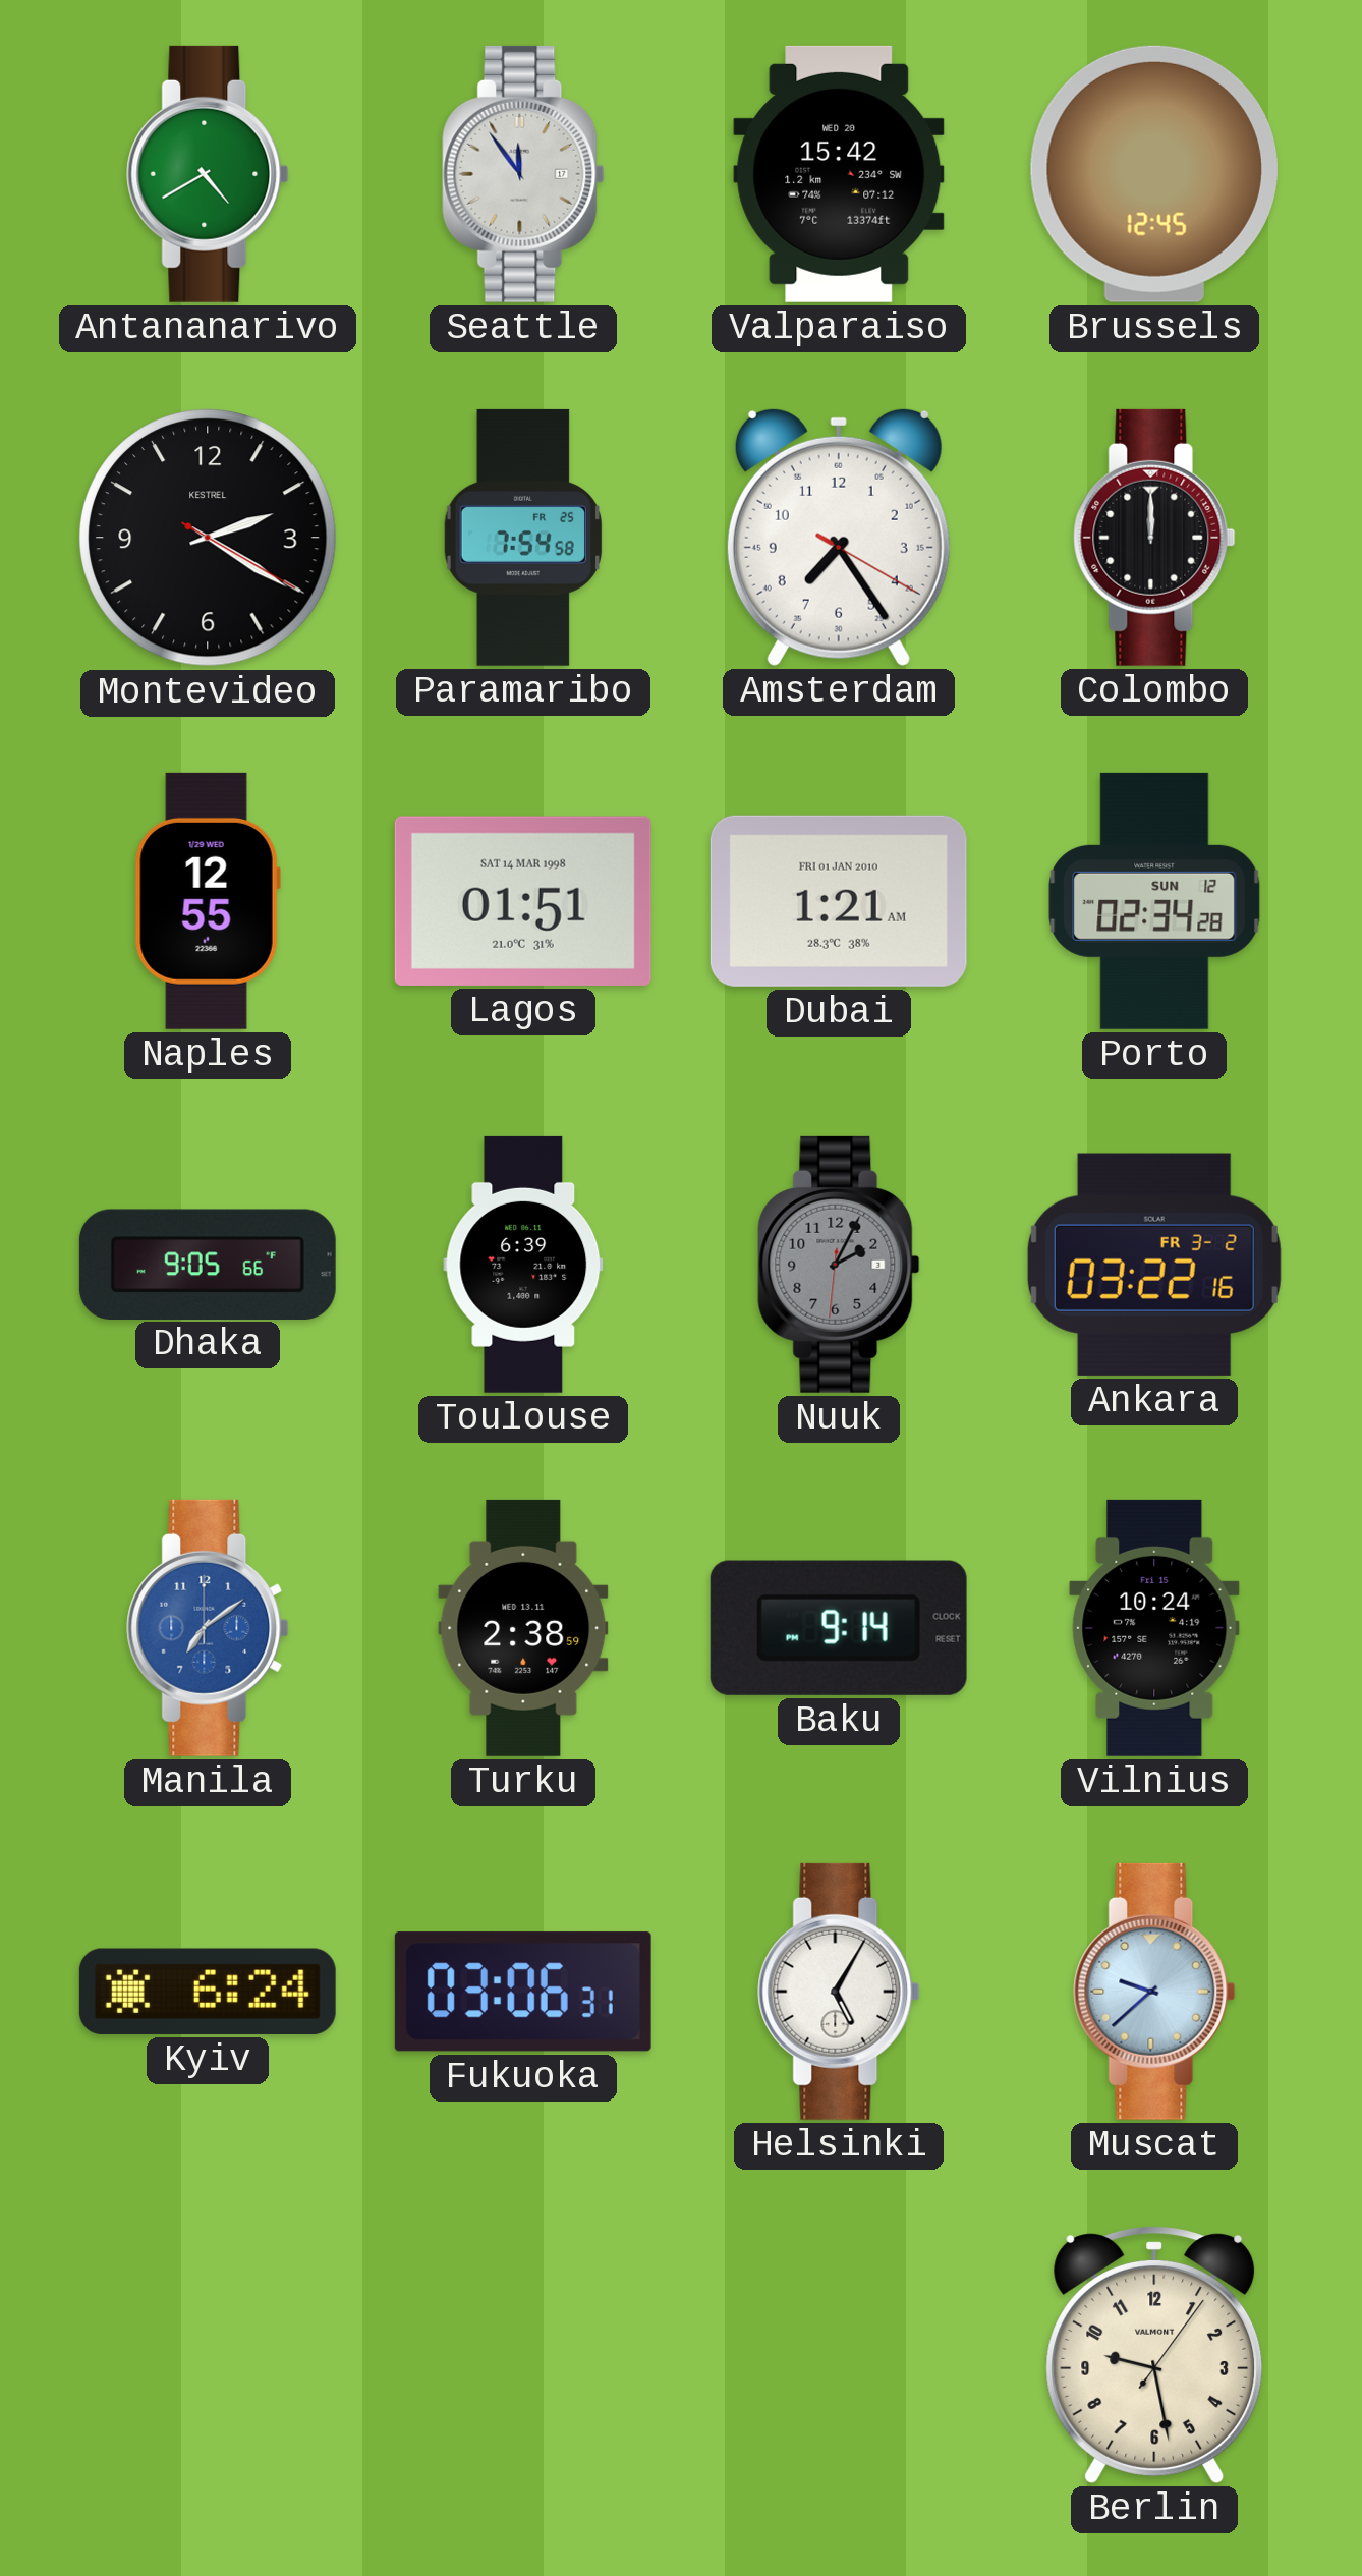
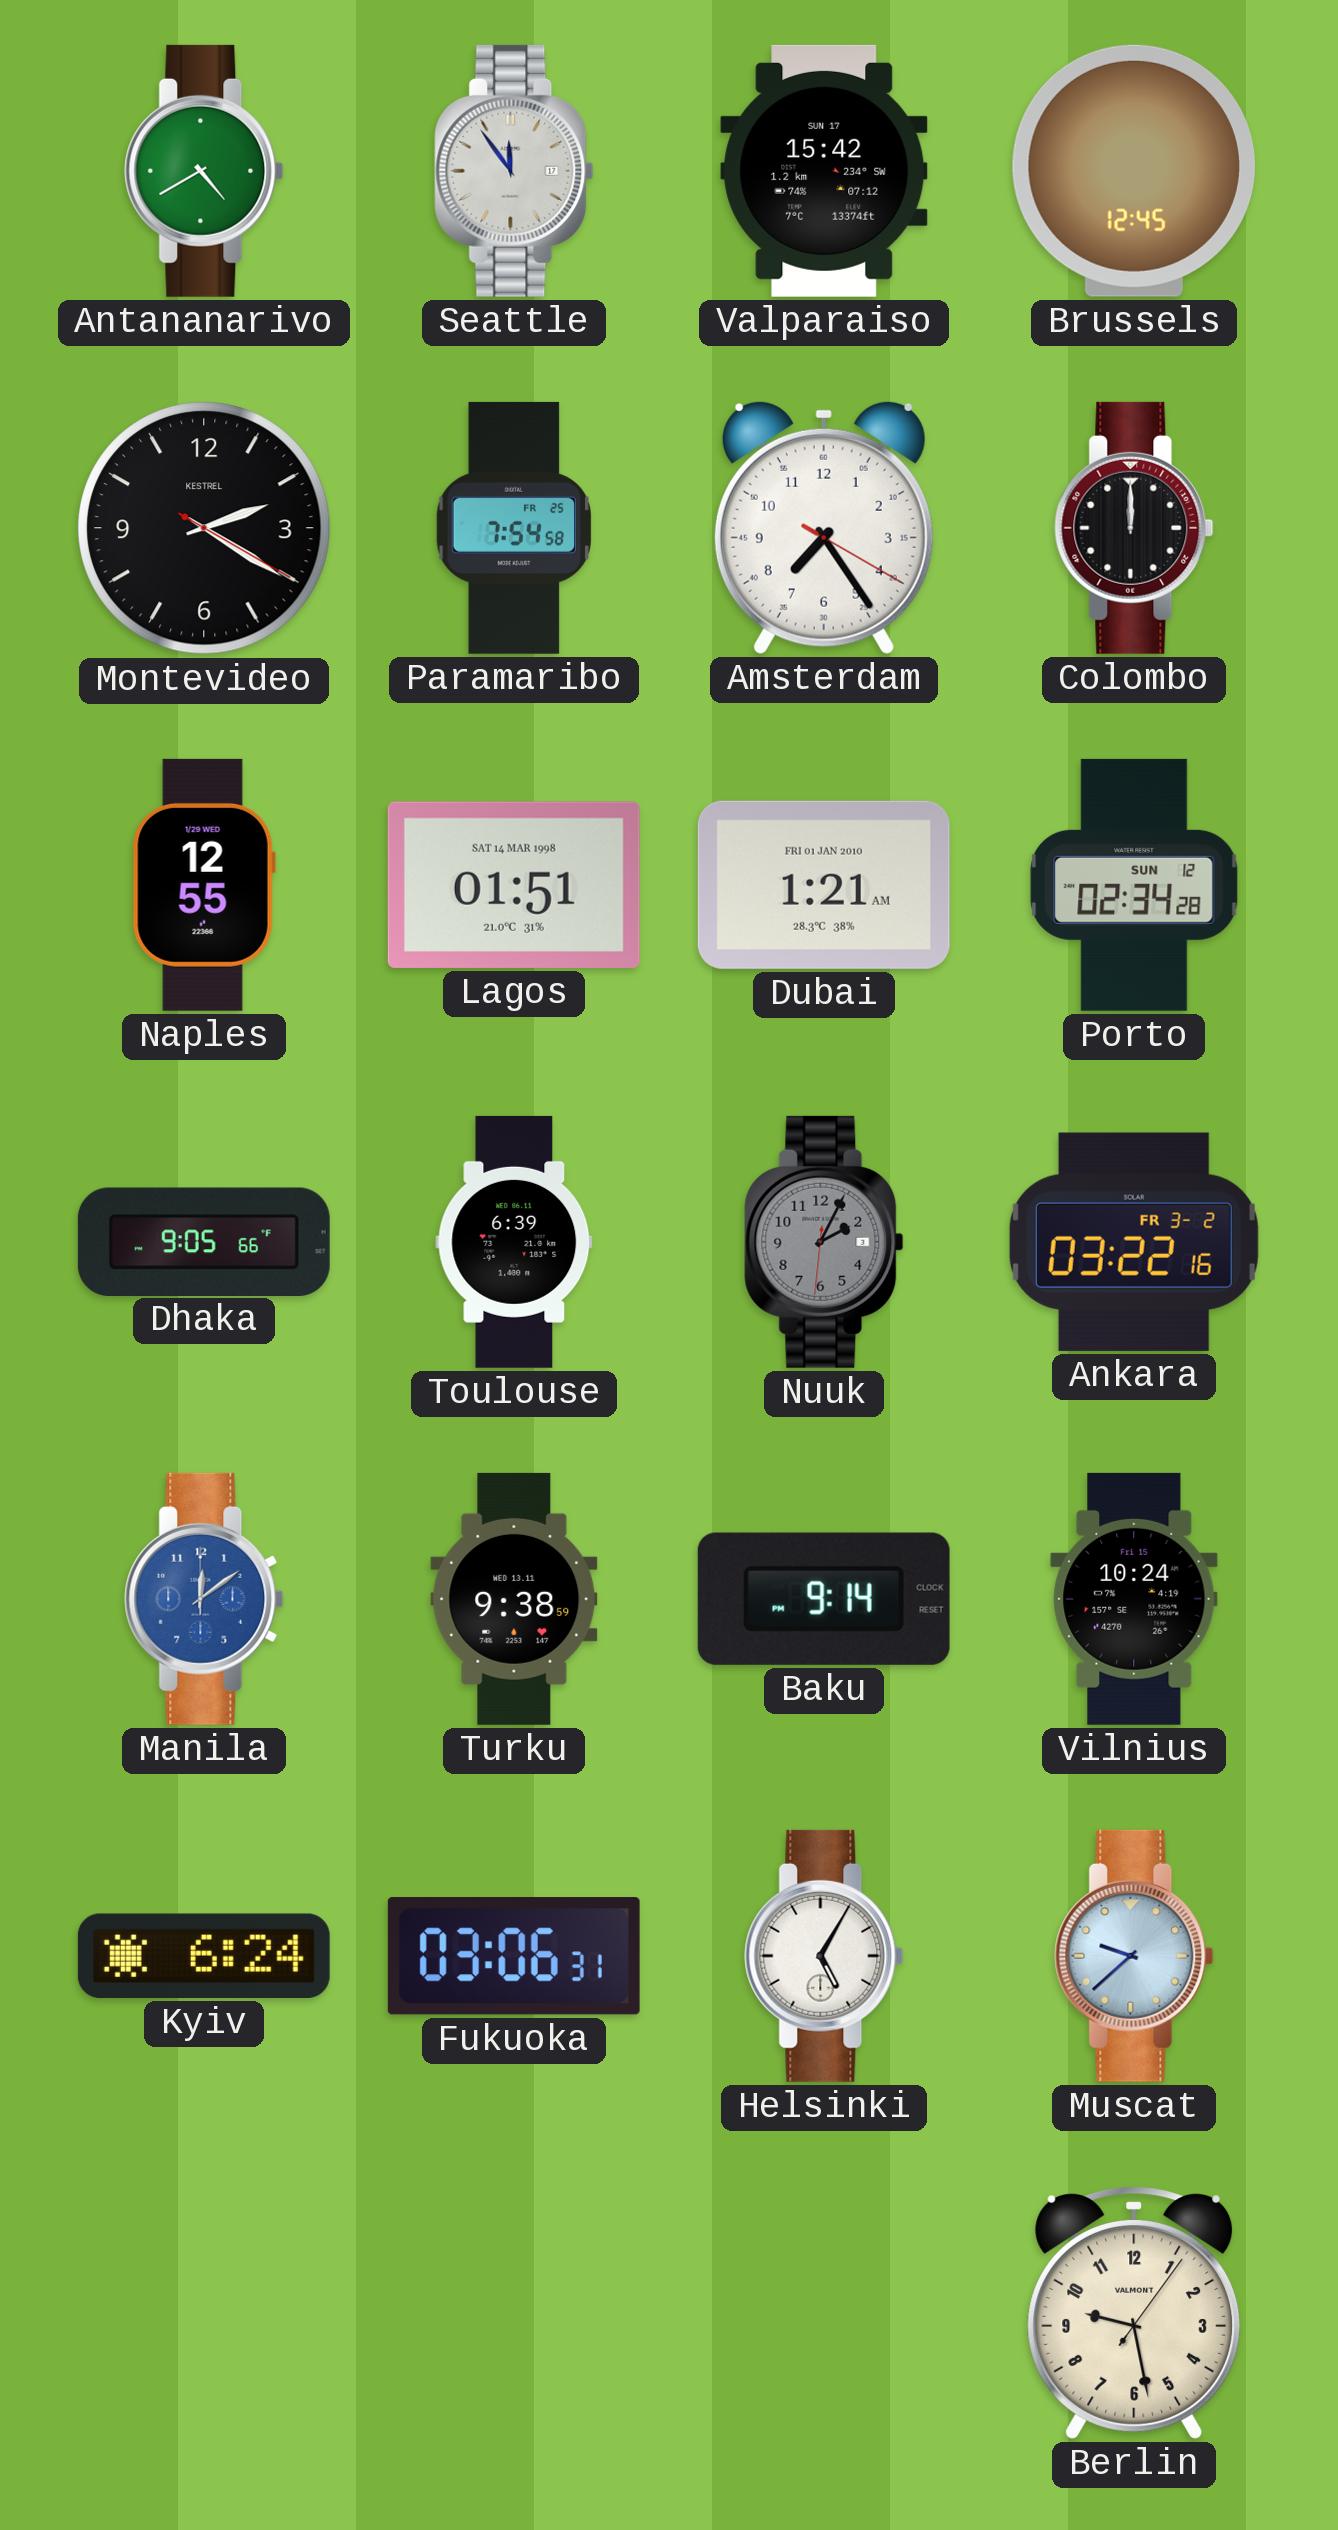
Valparaiso date: WED 20 -> SUN 17
Manila: 7:09 -> 12:09
Turku: 2:38 -> 9:38
